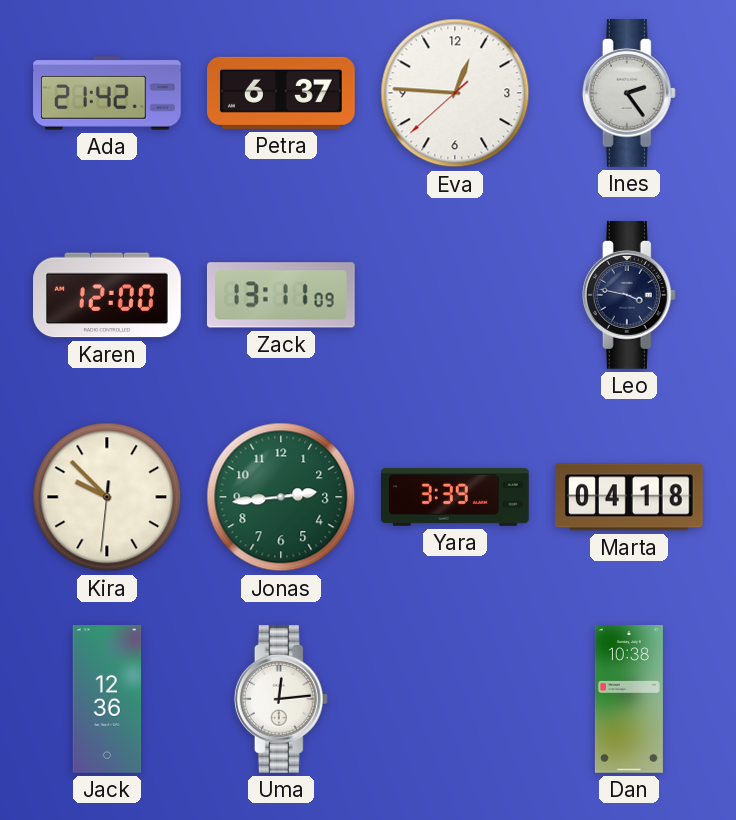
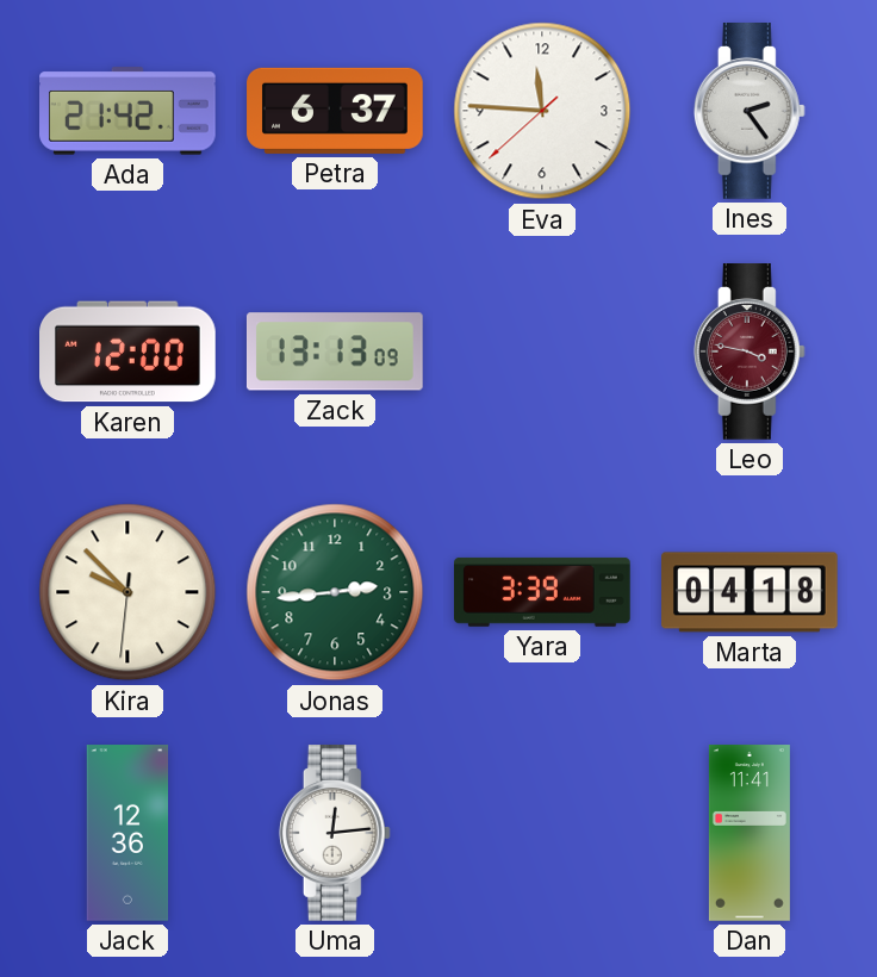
Eva: 12:45 -> 11:45
Zack: 13:11 -> 13:13
Leo dial: navy -> burgundy
Dan: 10:38 -> 11:41
